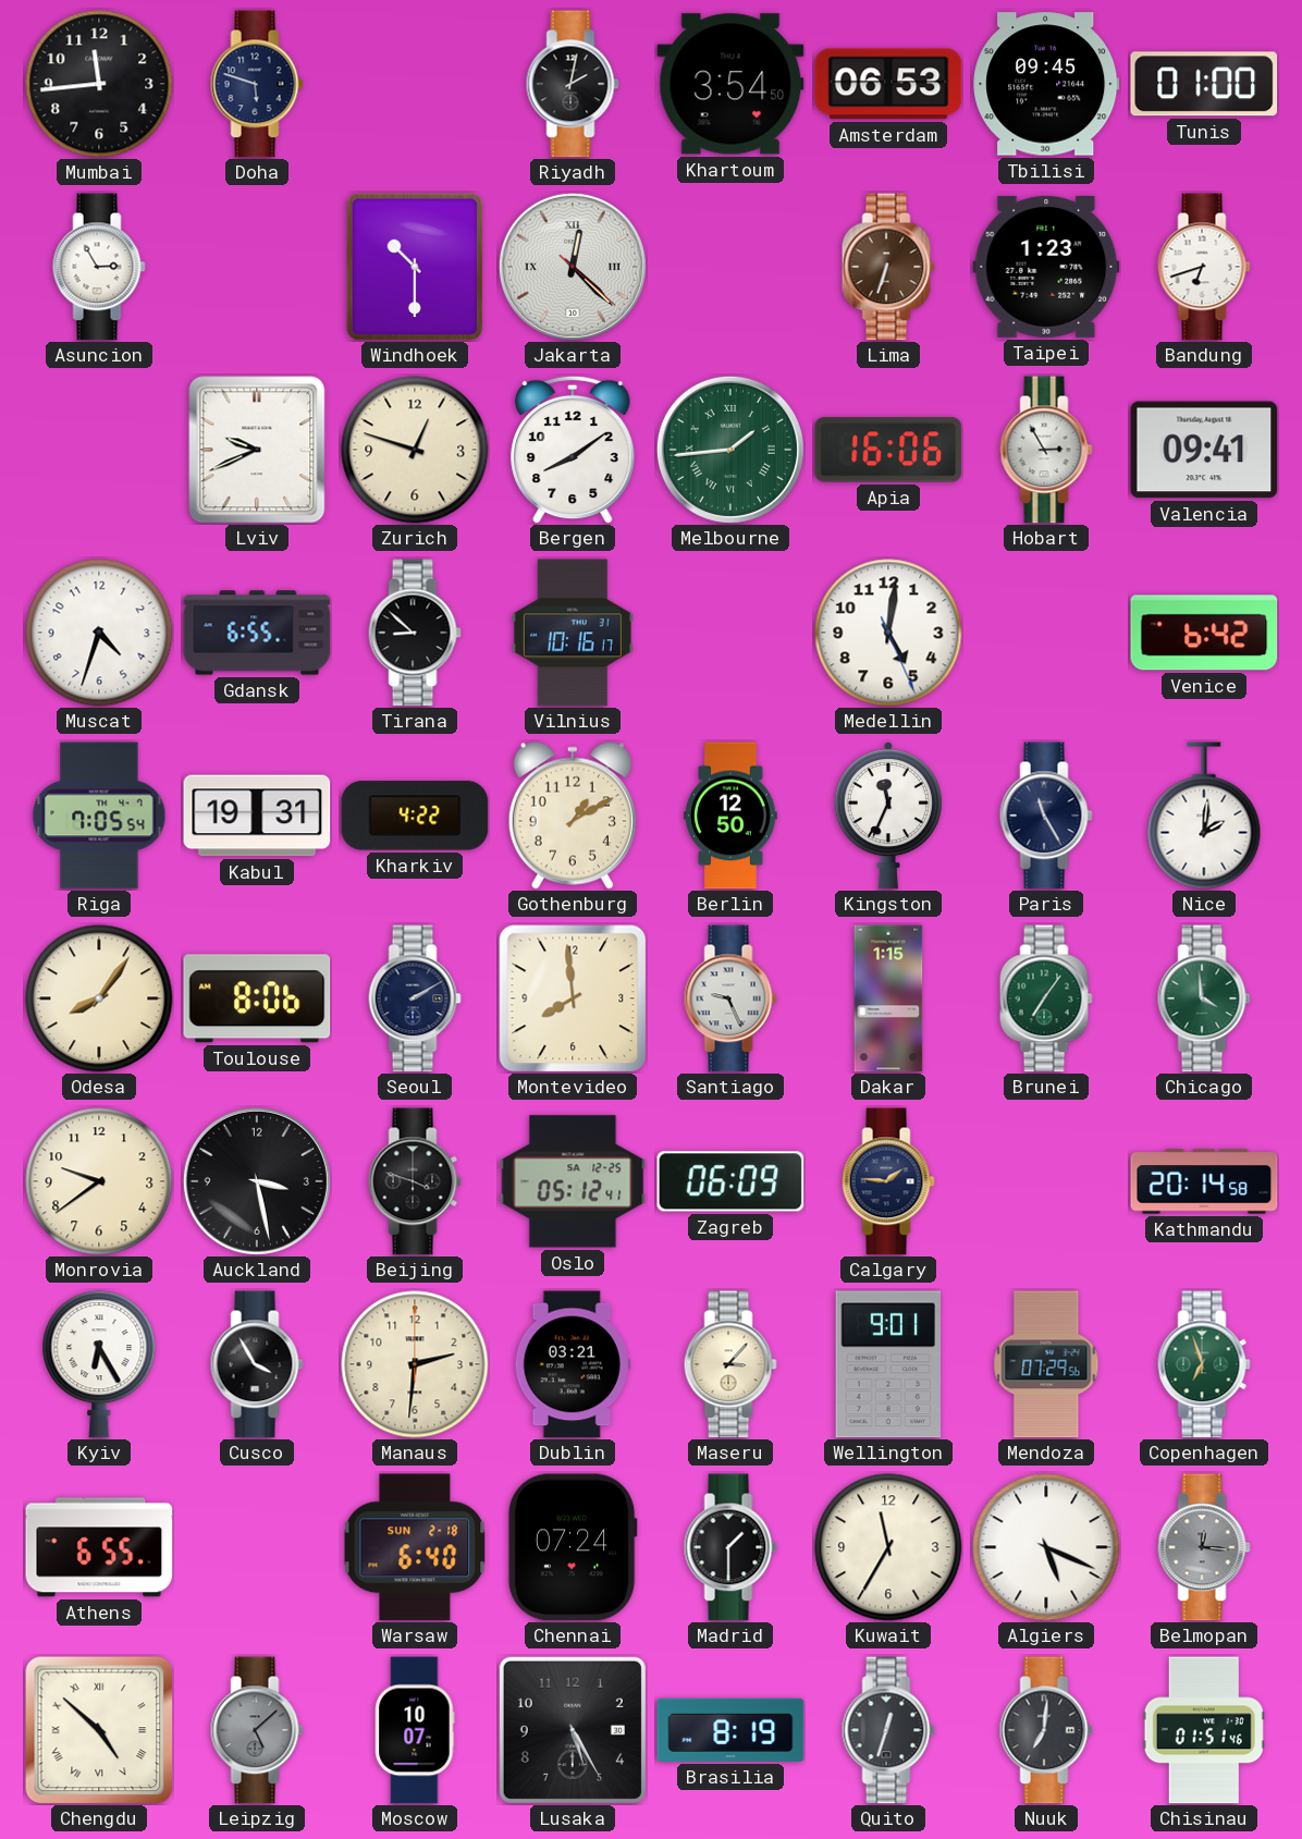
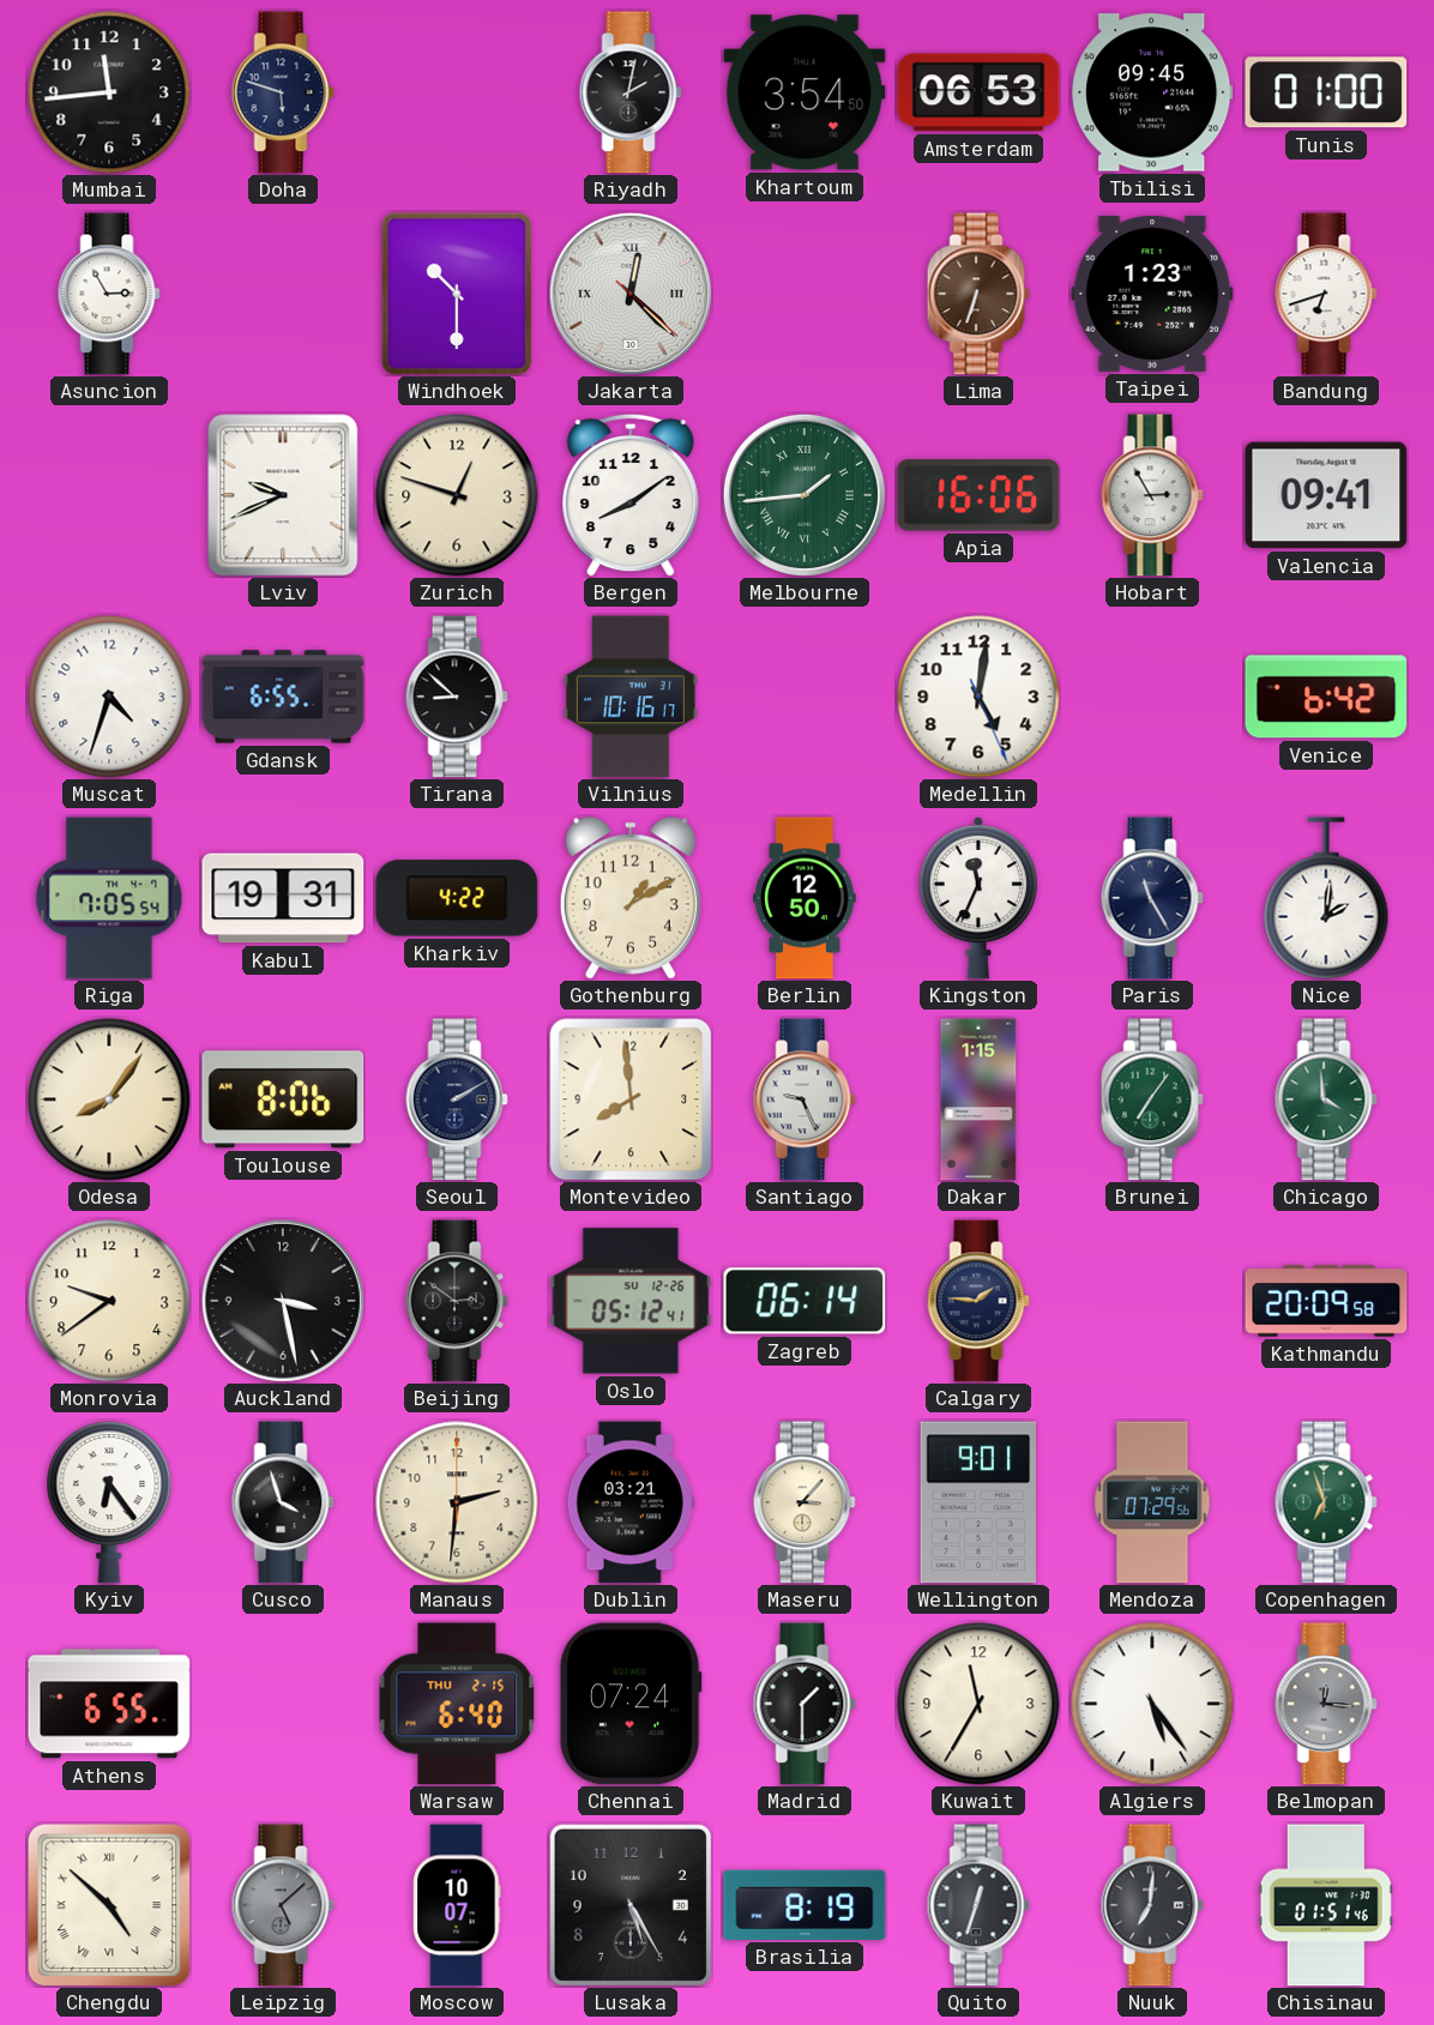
Beijing: 3:48 -> 2:51
Oslo date: SA 12-25 -> SU 12-26
Zagreb: 06:09 -> 06:14
Kathmandu: 20:14 -> 20:09
Kyiv: 6:25 -> 6:24
Cusco: 3:55 -> 3:57
Warsaw date: SUN 2-18 -> THU 2-15
Algiers: 5:19 -> 5:24
